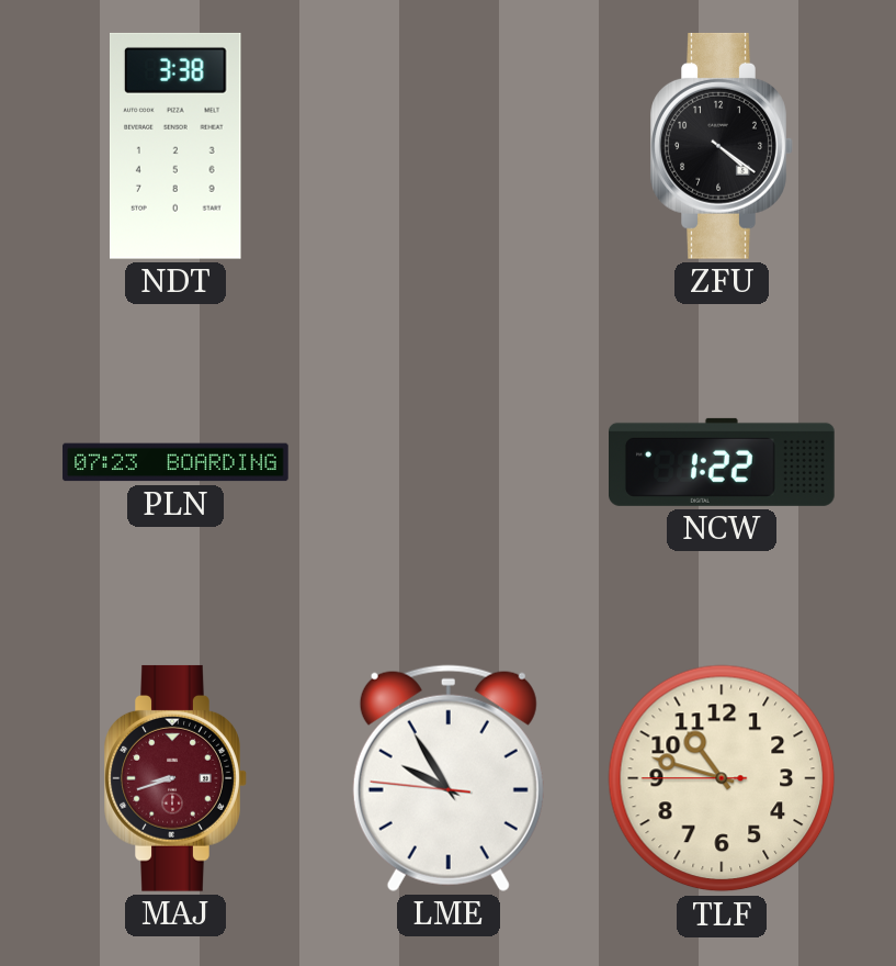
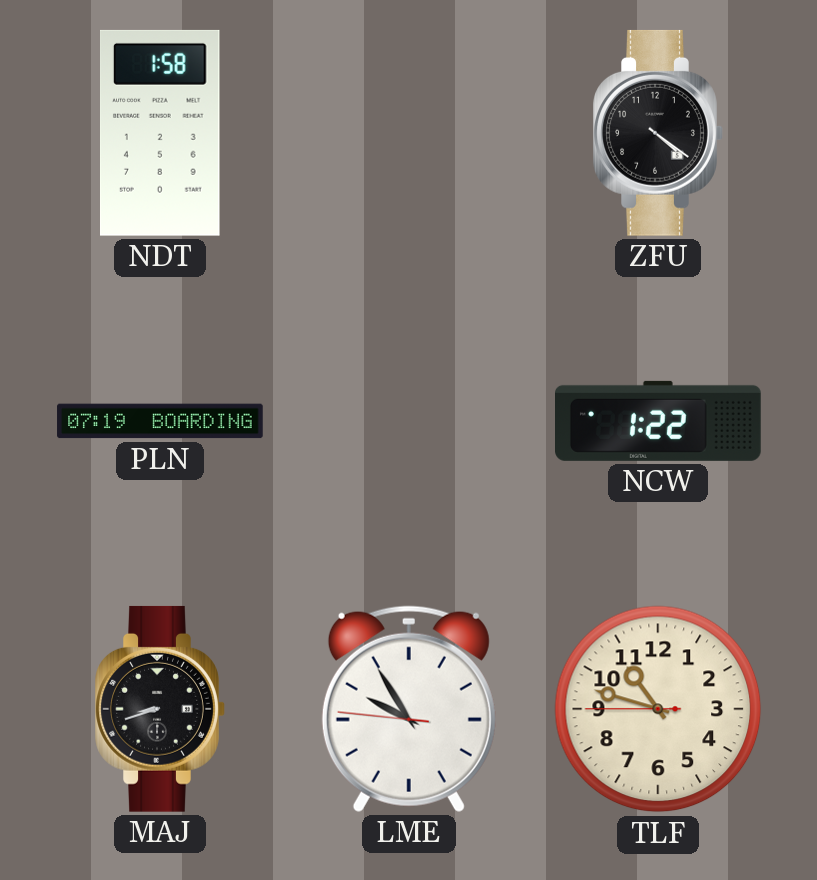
NDT: 3:38 -> 1:58
PLN: 07:23 -> 07:19
MAJ dial: burgundy -> black
